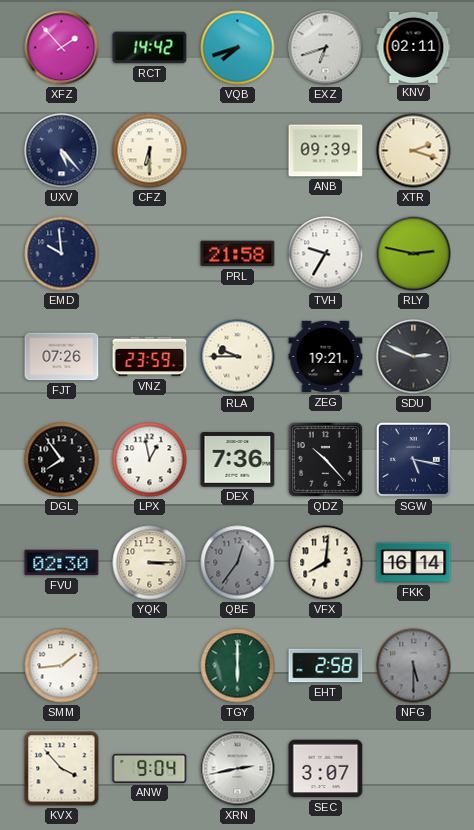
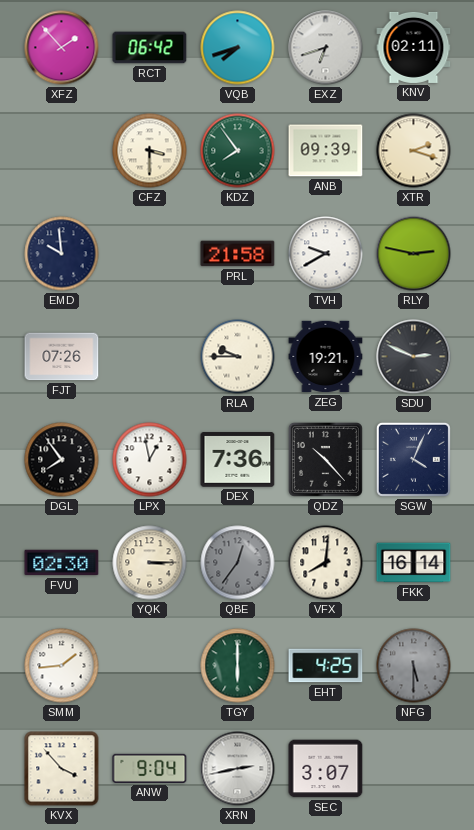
RCT: 14:42 -> 06:42
UXV: 5:23 -> none
CFZ: 6:30 -> 3:30
KDZ: none -> 7:54
TVH: 9:35 -> 9:40
VNZ: 23:59 -> none
SGW: 5:17 -> 4:04
EHT: 2:58 -> 4:25
